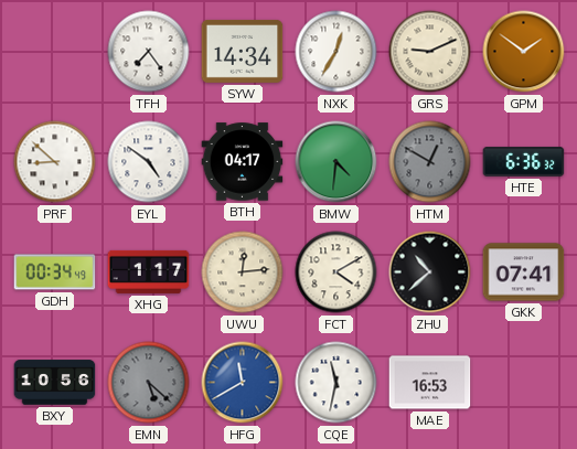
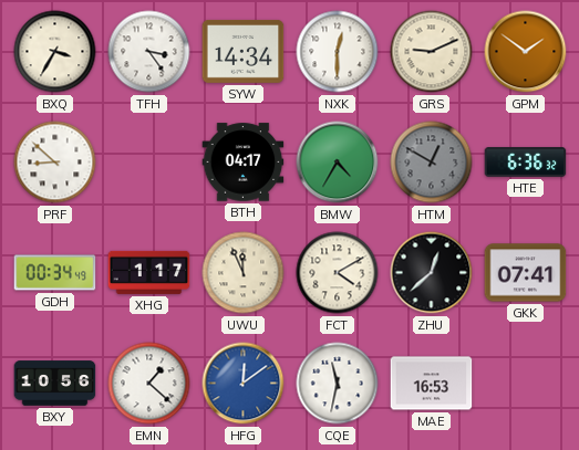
BXQ: none -> 3:35
TFH: 7:24 -> 3:24
NXK: 12:35 -> 12:30
EYL: 4:51 -> none
BMW: 4:31 -> 4:35
UWU: 12:14 -> 11:56
ZHU: 10:38 -> 12:38
EMN: 5:22 -> 1:22
EMN dial: grey -> white
HFG: 11:40 -> 12:09
